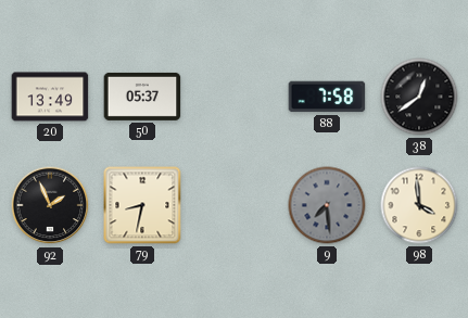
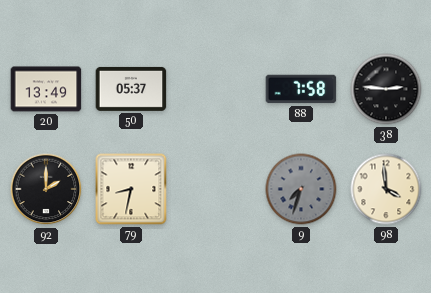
38: 12:39 -> 2:46
92: 1:56 -> 2:00
9: 7:29 -> 7:33
